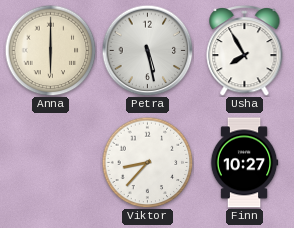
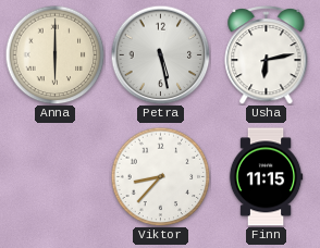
Usha: 7:55 -> 6:13
Finn: 10:27 -> 11:15
